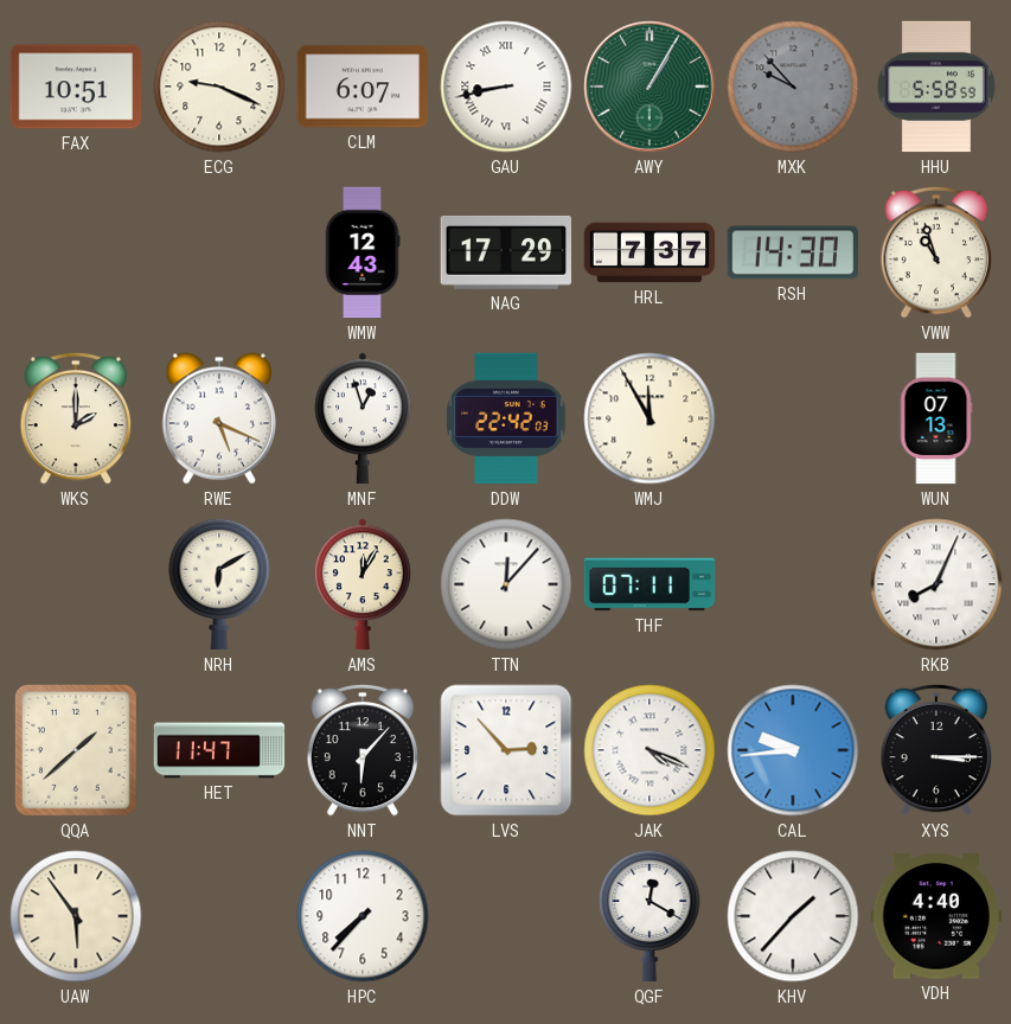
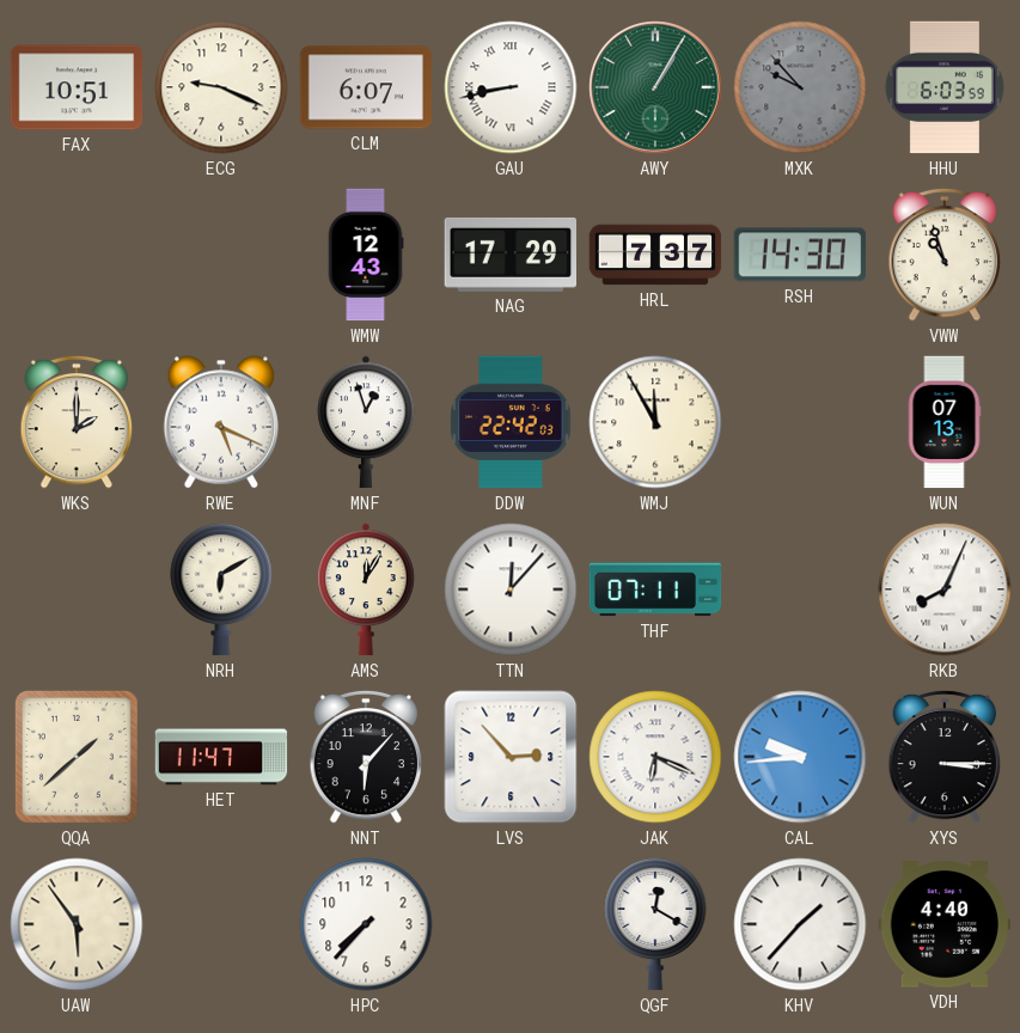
HHU: 5:58 -> 6:03
JAK: 4:19 -> 6:19
